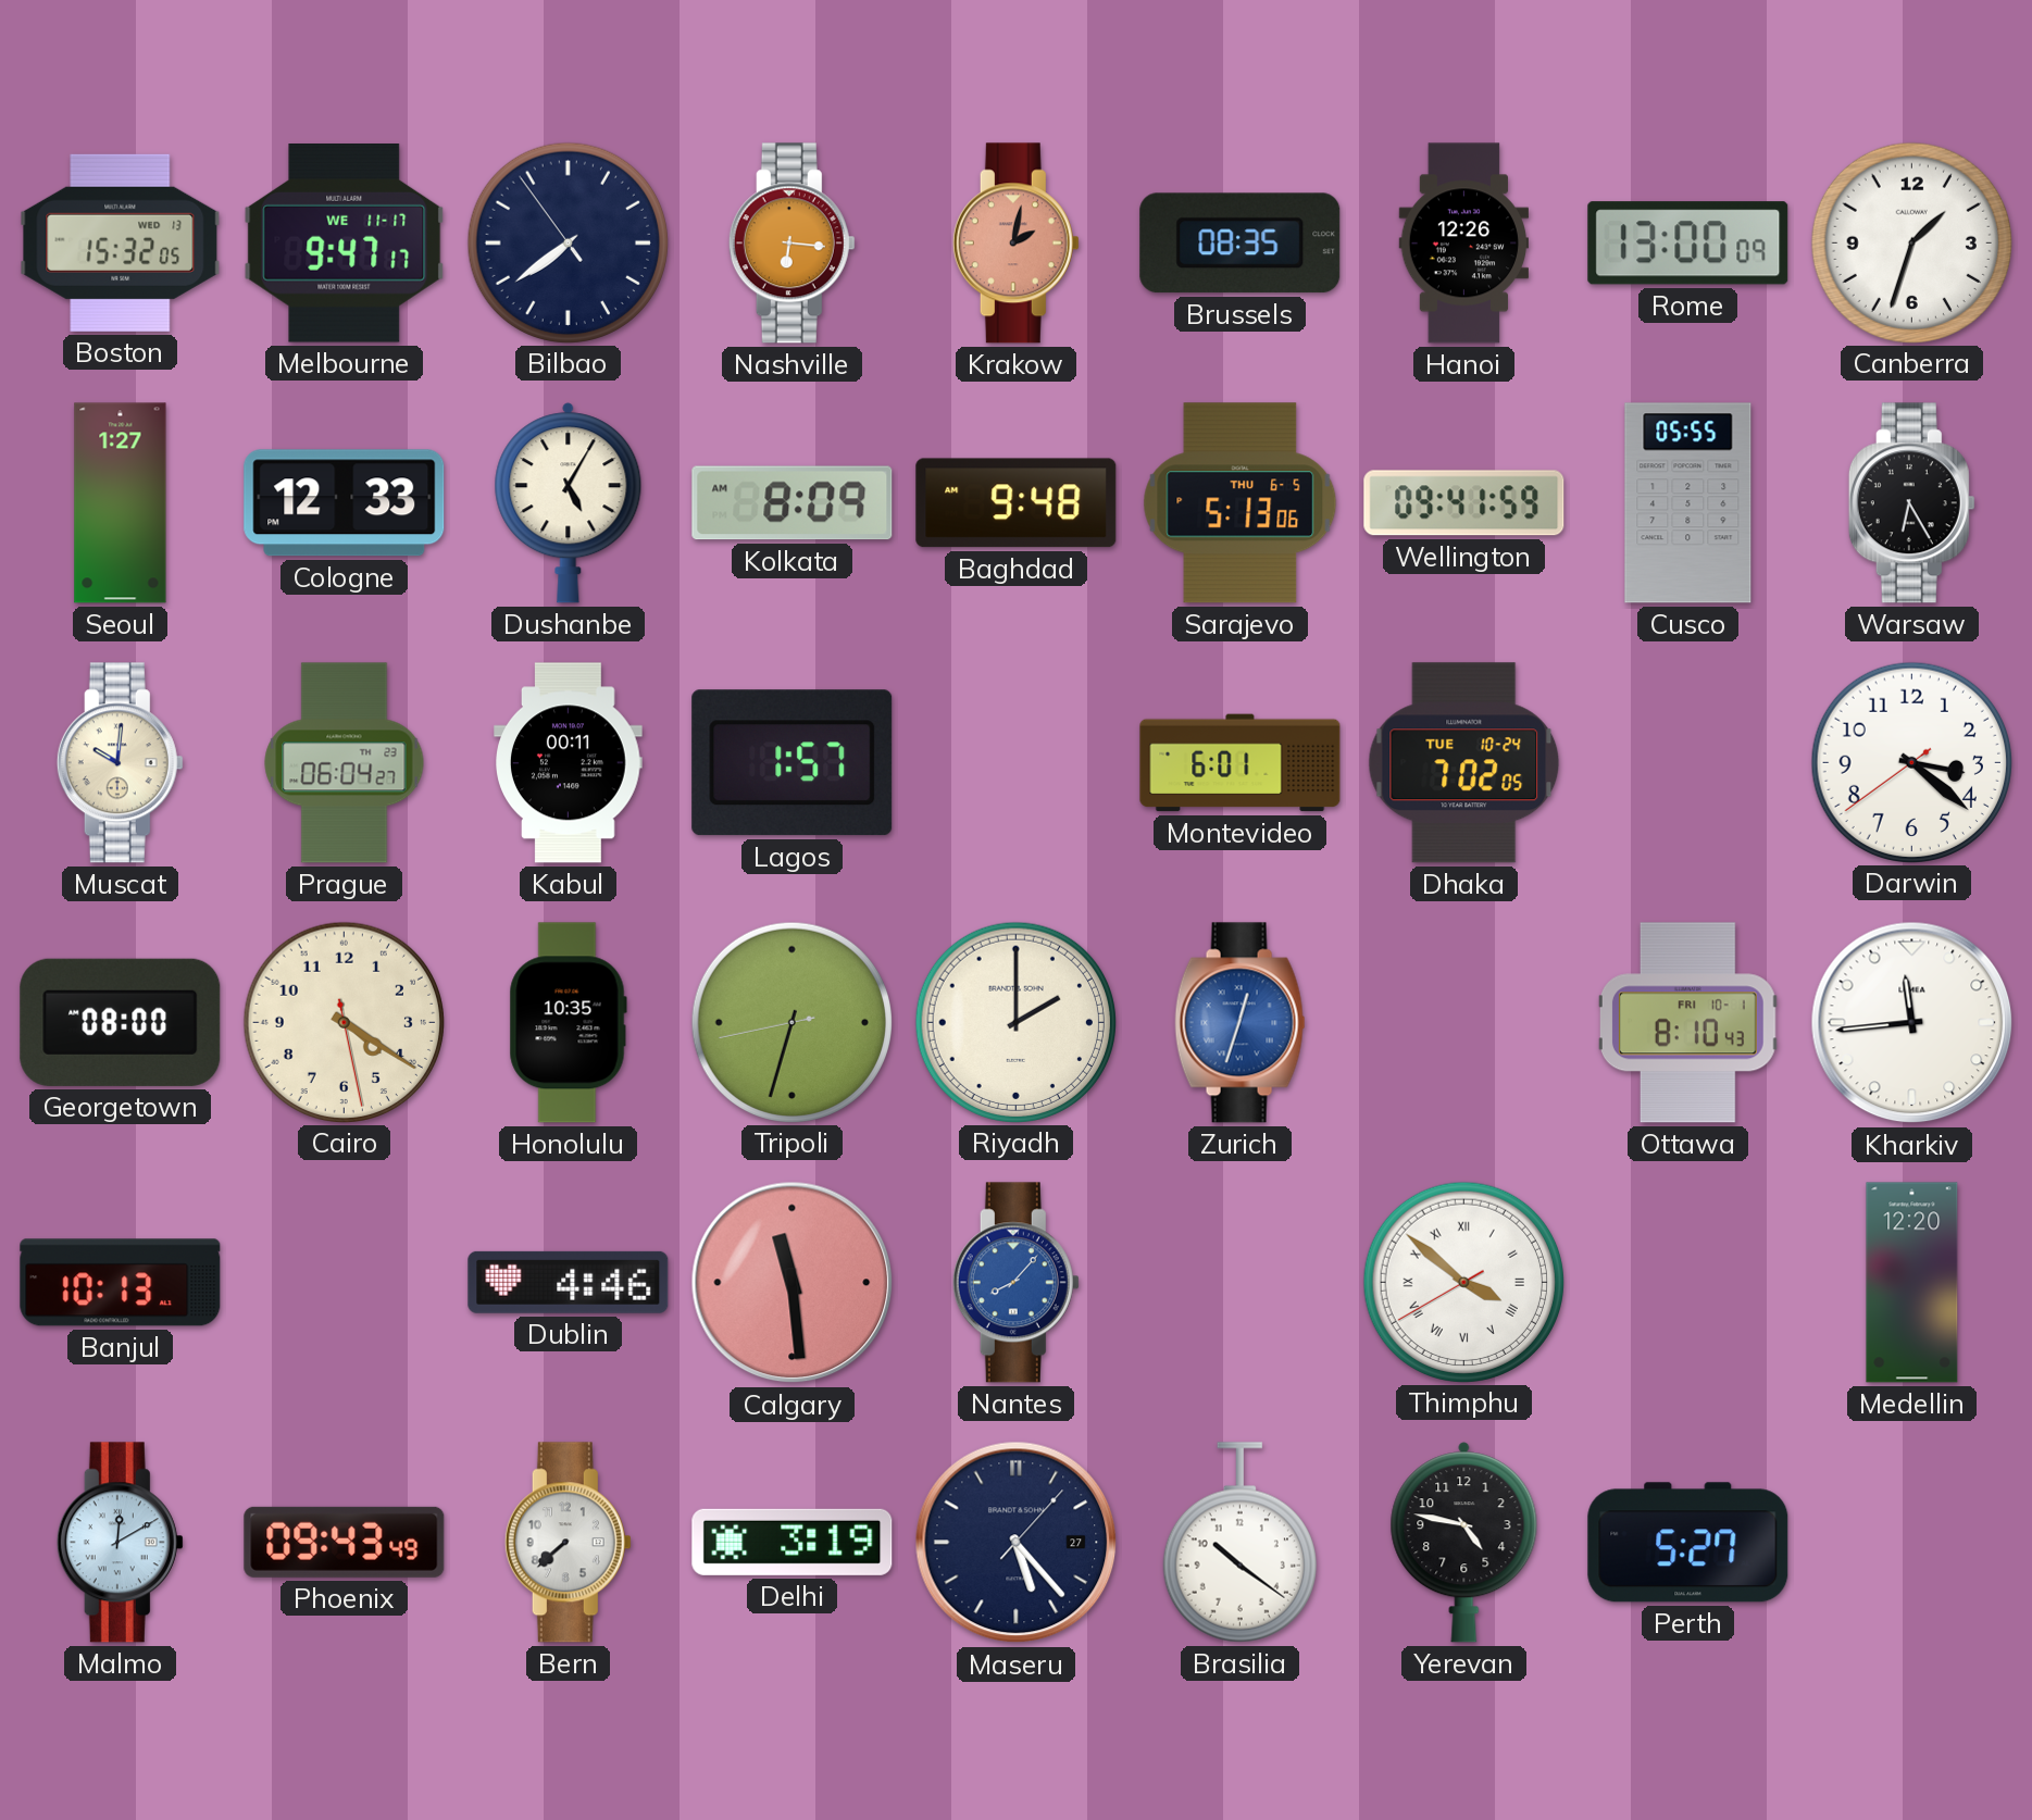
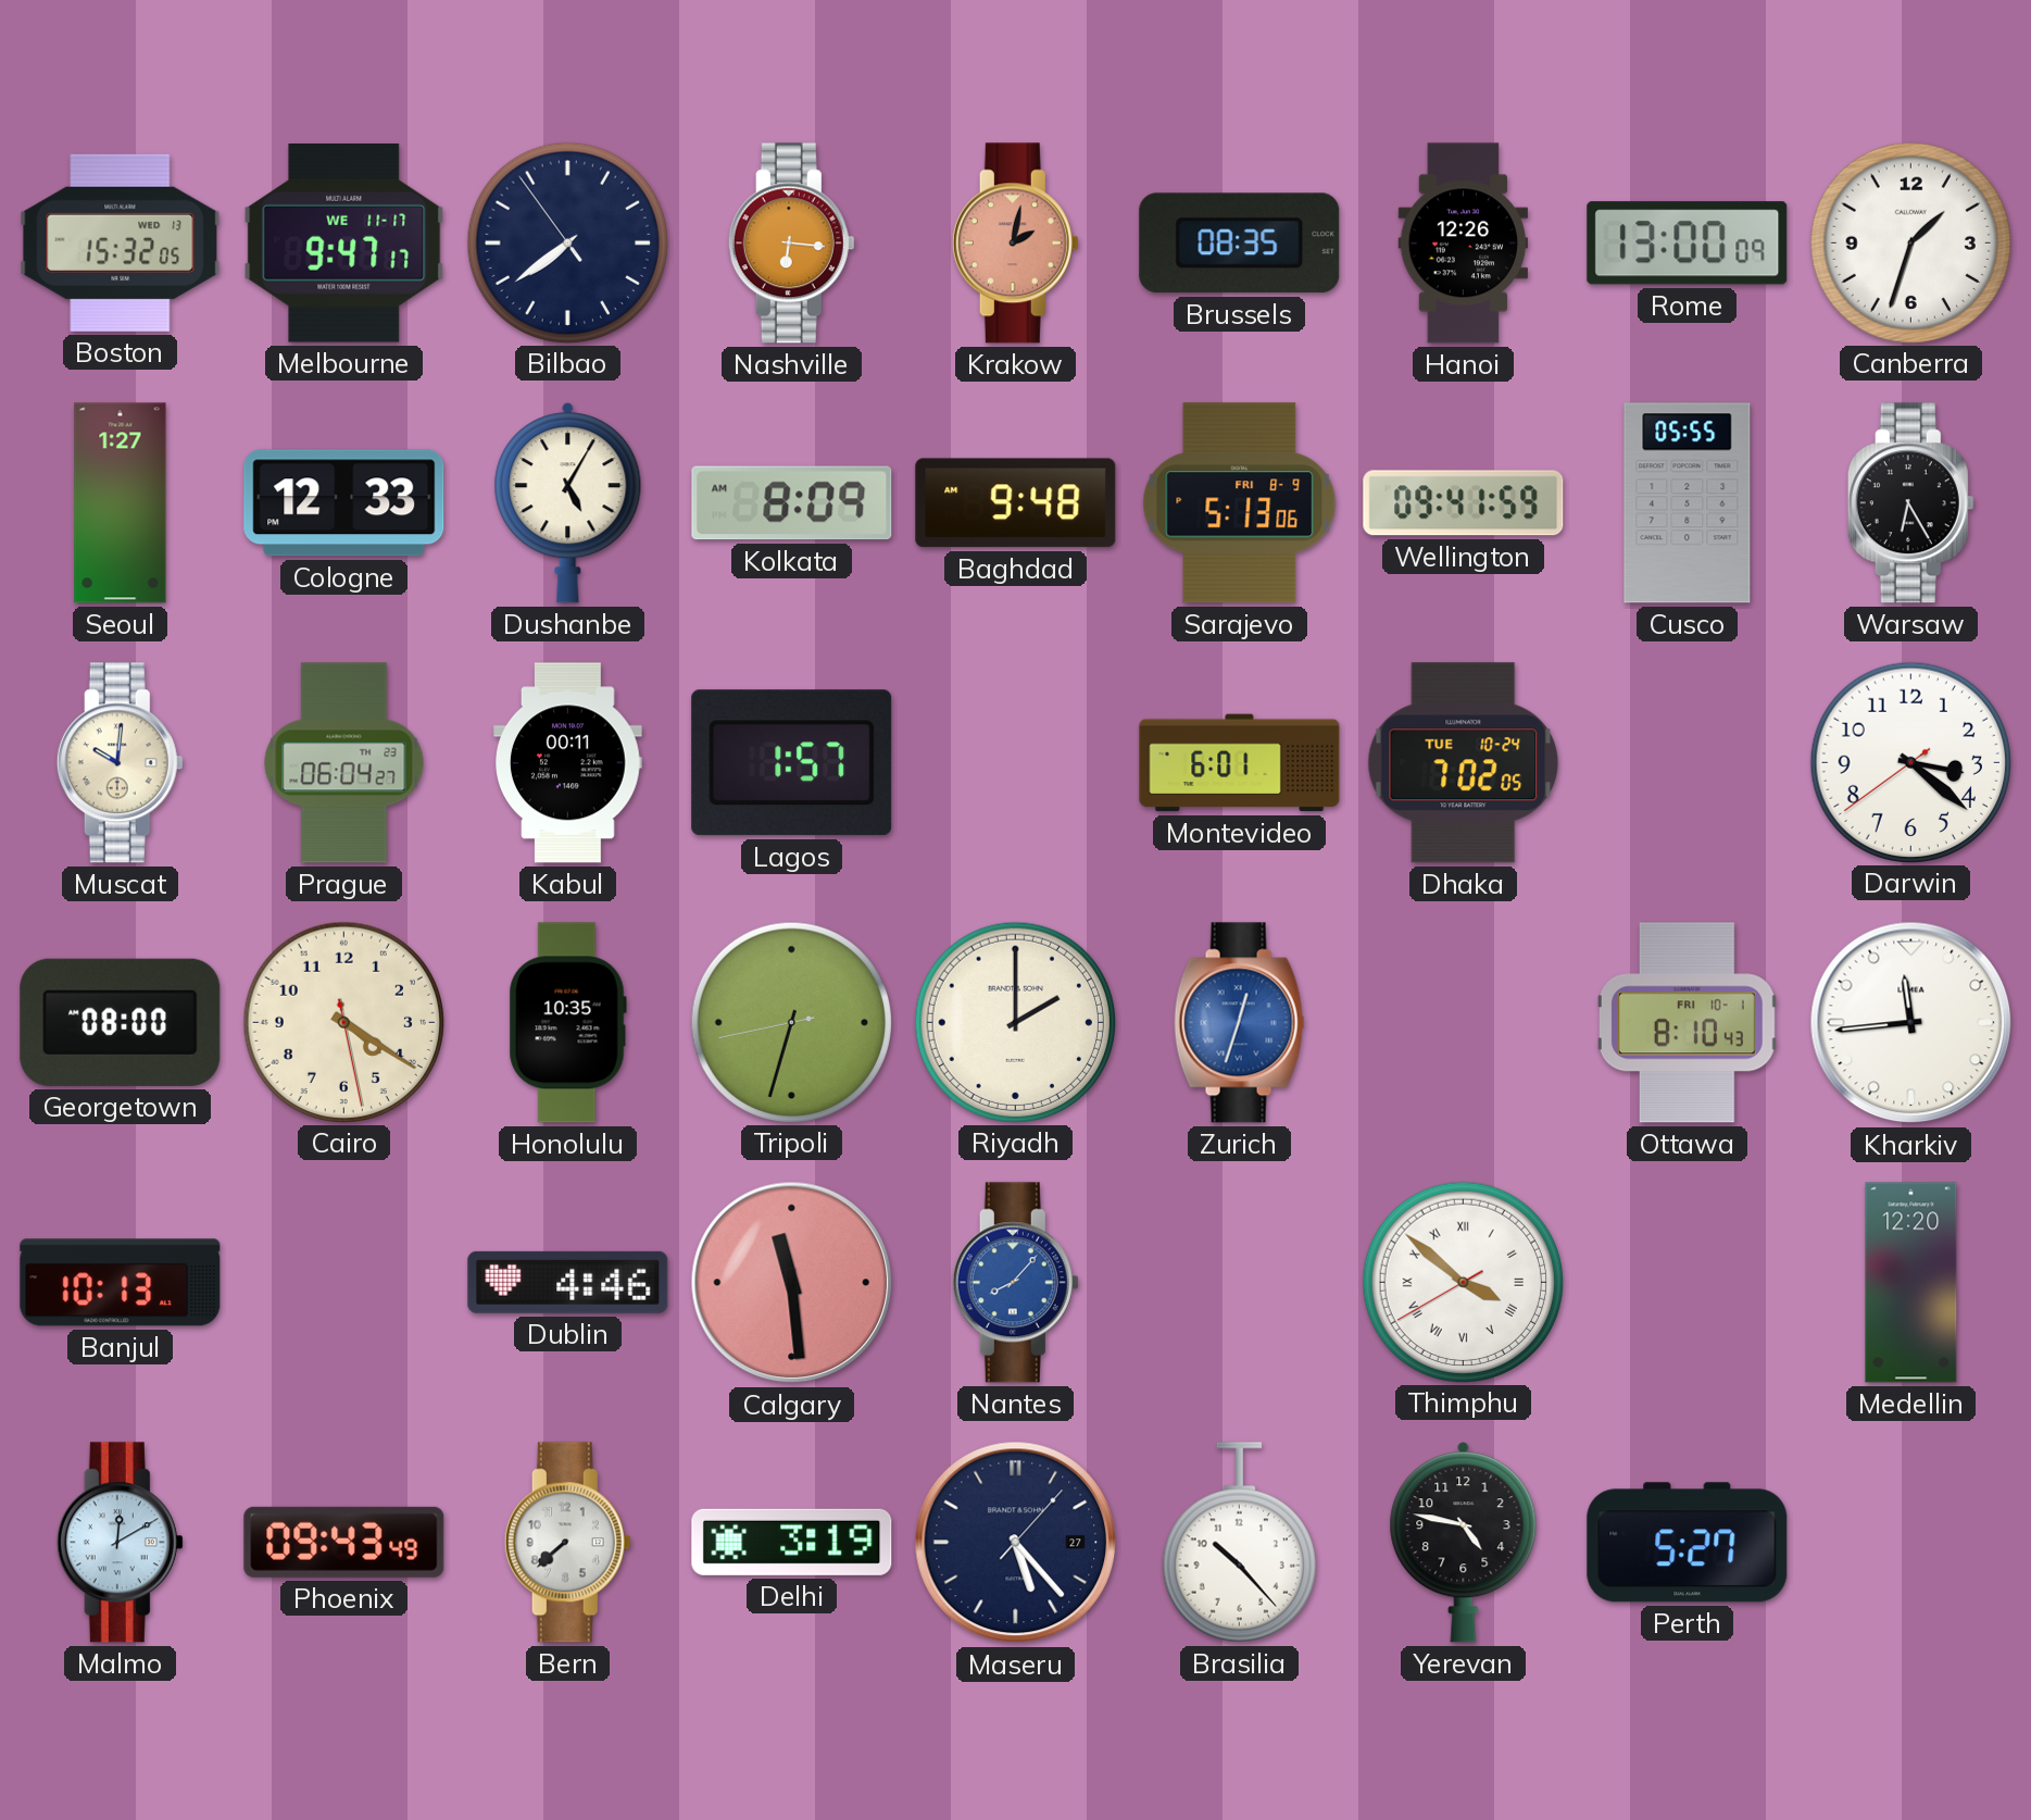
Sarajevo date: THU 6-5 -> FRI 8-9
Brasilia: 10:21 -> 10:23
